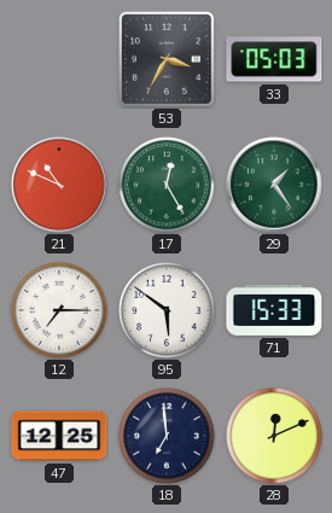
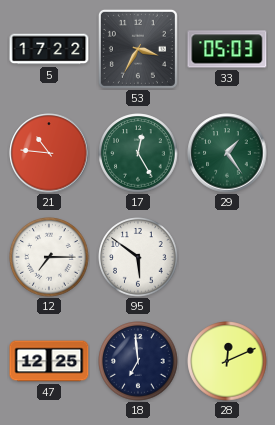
5: none -> 17:22
21: 10:49 -> 10:46
71: 15:33 -> none
